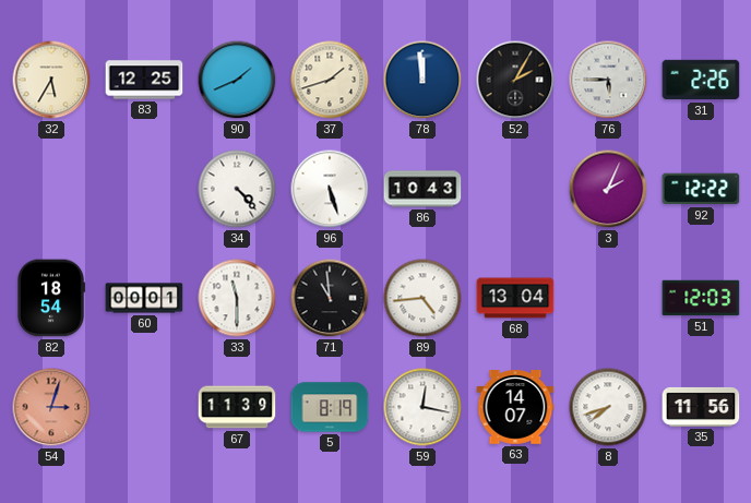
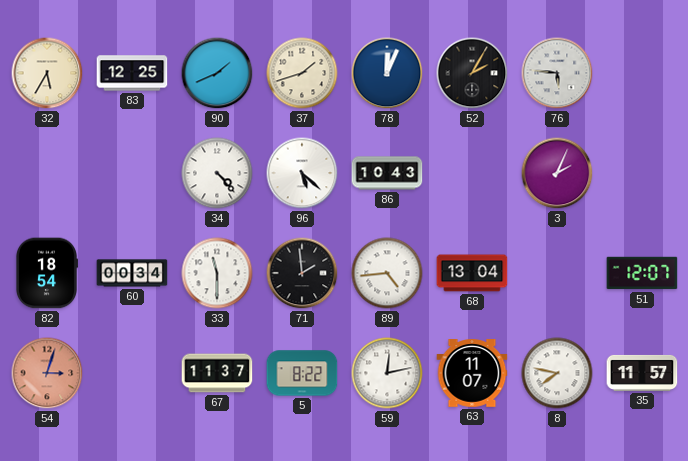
78: 11:59 -> 12:04
76: 5:45 -> 5:46
31: 2:26 -> none
96: 5:27 -> 5:22
92: 12:22 -> none
60: 00:01 -> 00:34
71: 10:59 -> 1:59
51: 12:03 -> 12:07
67: 11:39 -> 11:37
5: 8:19 -> 8:22
59: 12:17 -> 12:13
63: 14:07 -> 11:07
8: 7:42 -> 7:47
35: 11:56 -> 11:57
